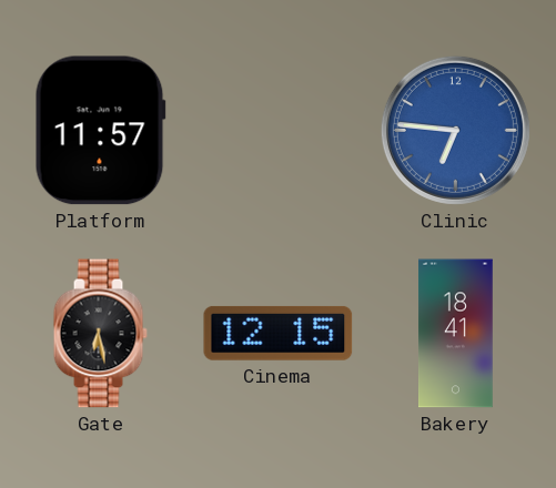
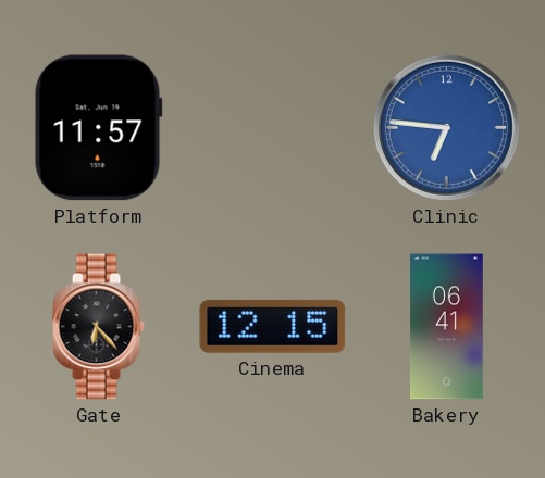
Gate: 6:28 -> 6:23
Bakery: 18:41 -> 06:41
